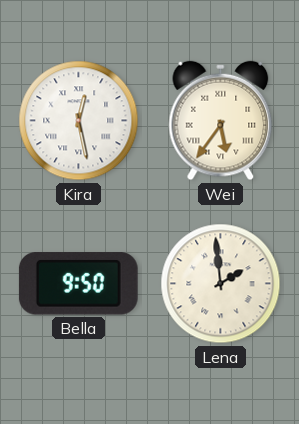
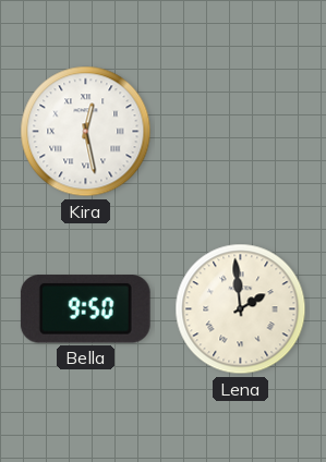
Wei: 5:36 -> none
